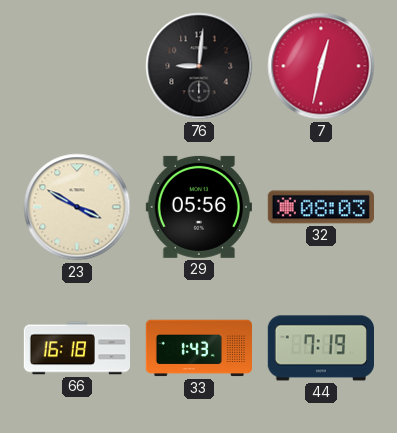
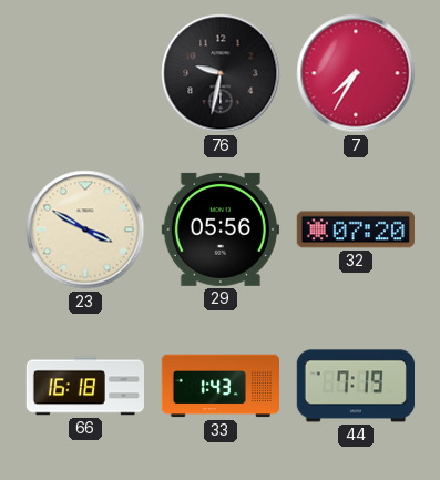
76: 9:01 -> 9:32
7: 12:32 -> 7:35
32: 08:03 -> 07:20
